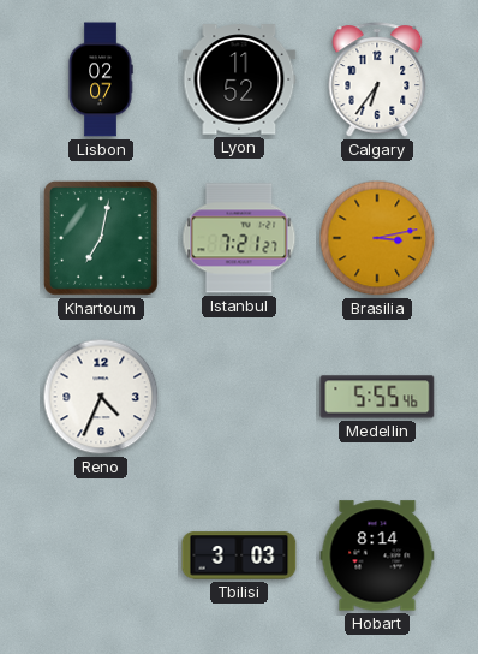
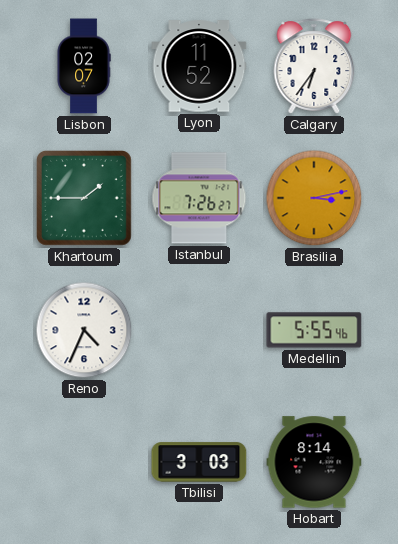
Khartoum: 7:02 -> 1:45
Istanbul: 7:21 -> 7:26
